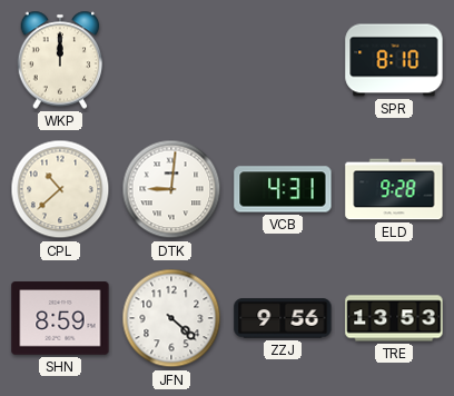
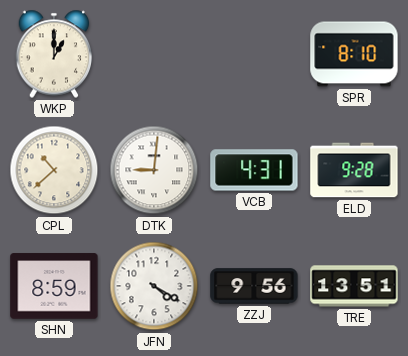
WKP: 12:00 -> 1:00
JFN: 4:22 -> 4:20
TRE: 13:53 -> 13:51
